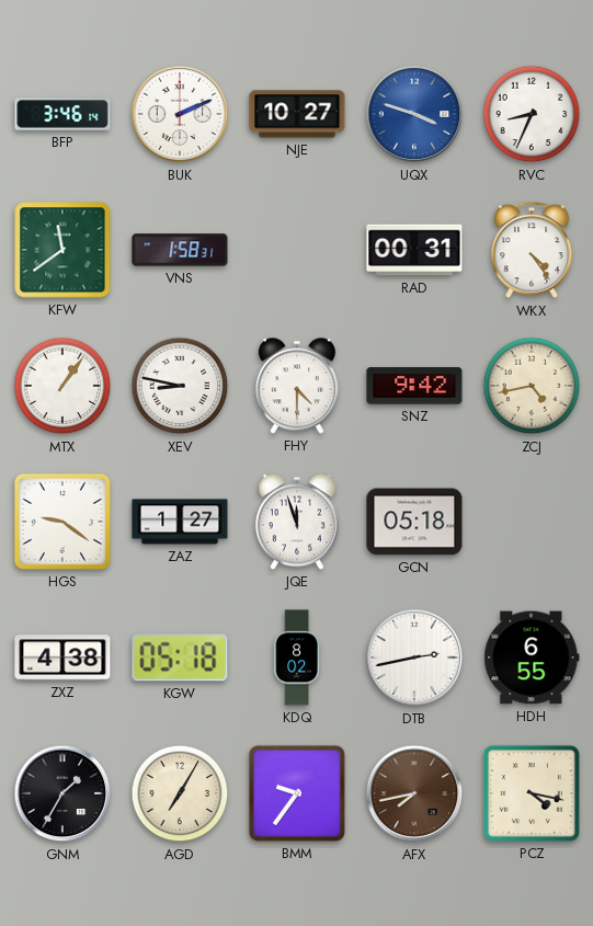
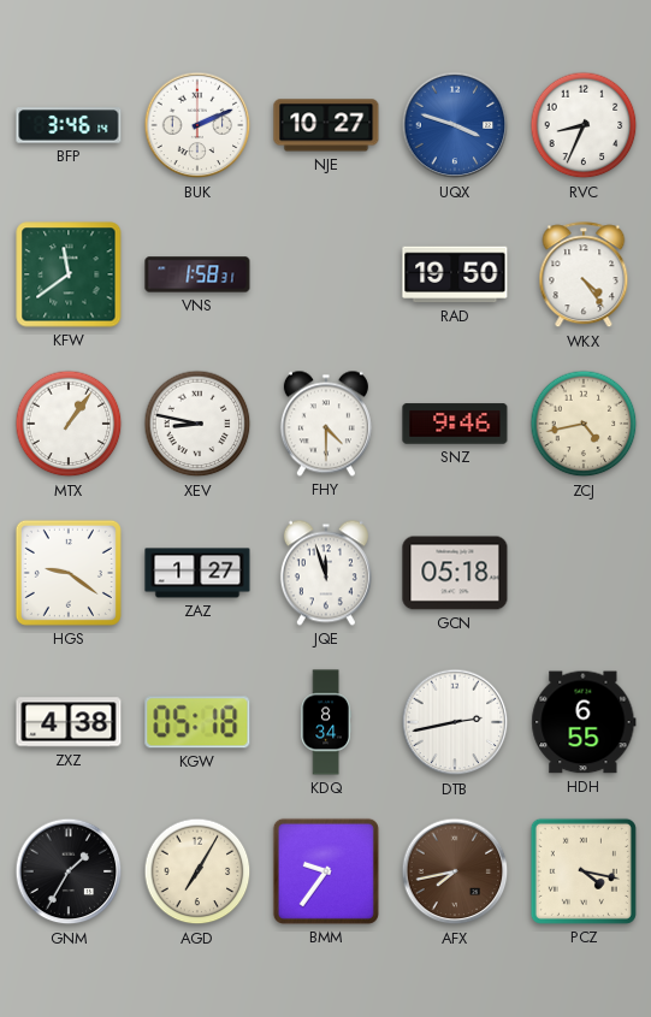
RAD: 00:31 -> 19:50
SNZ: 9:42 -> 9:46
KDQ: 8:02 -> 8:34
